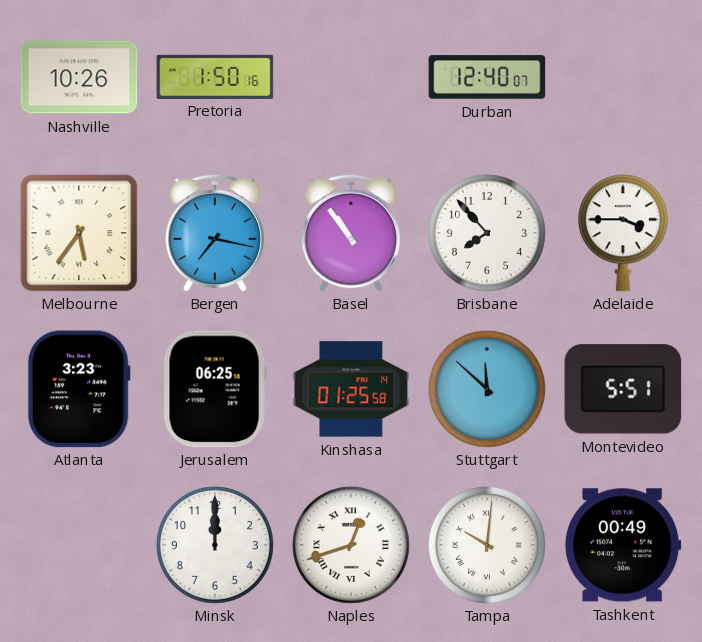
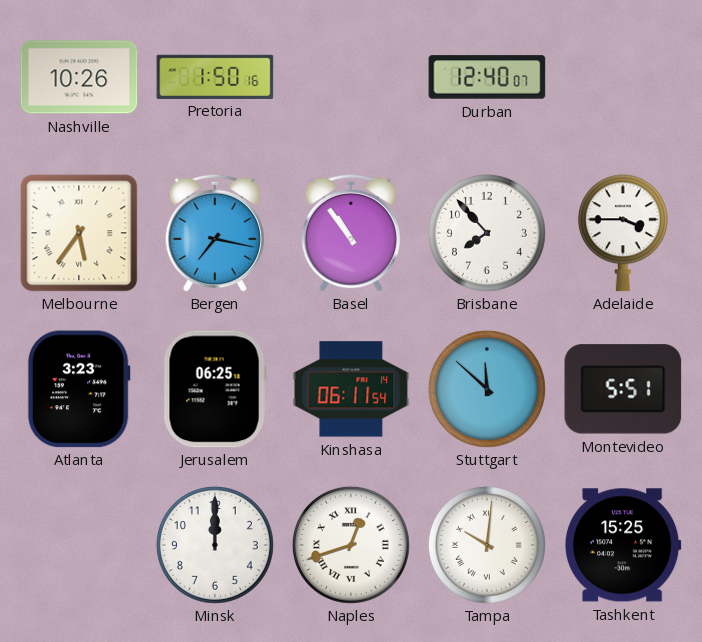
Kinshasa: 01:25 -> 06:11
Tashkent: 00:49 -> 15:25
